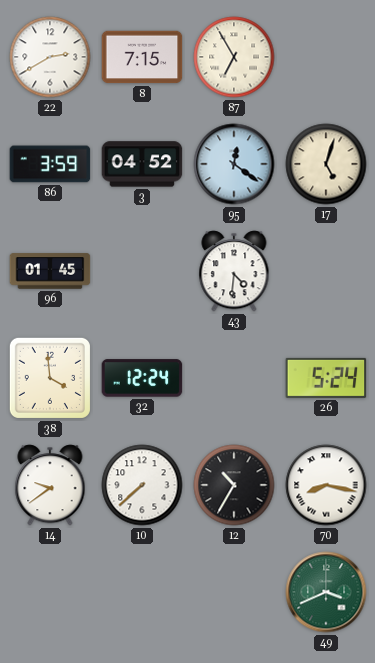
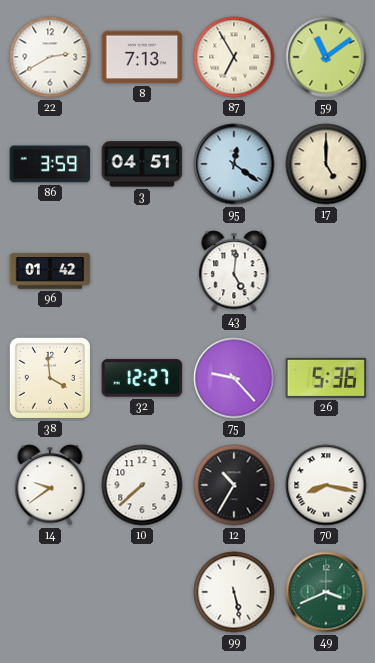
8: 7:15 -> 7:13
59: none -> 11:09
3: 04:52 -> 04:51
17: 5:03 -> 5:00
96: 01:45 -> 01:42
43: 4:31 -> 5:01
32: 12:24 -> 12:27
75: none -> 9:23
26: 5:24 -> 5:36
99: none -> 5:28
